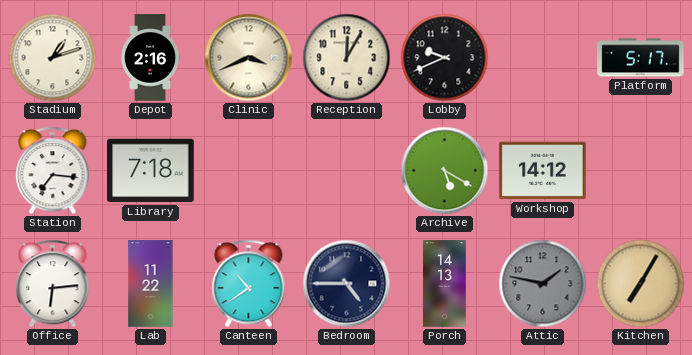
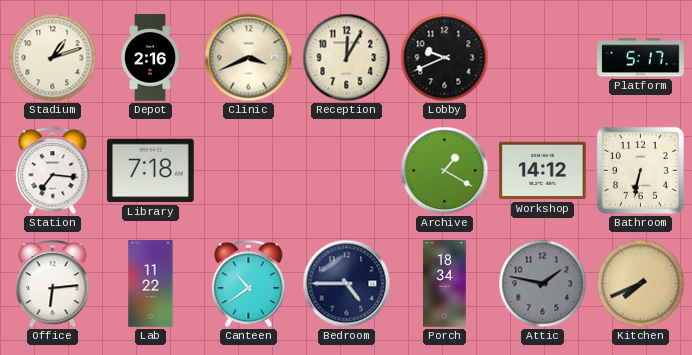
Archive: 5:20 -> 1:20
Bathroom: none -> 6:32
Porch: 14:13 -> 18:34
Kitchen: 7:05 -> 7:41
